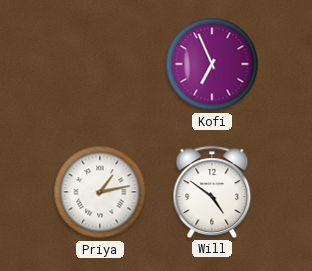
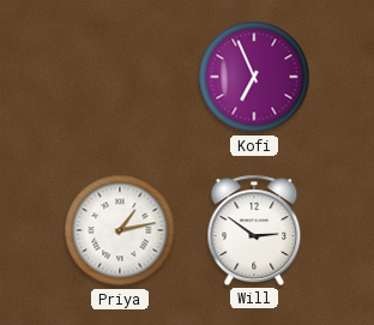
Will: 4:51 -> 2:51
